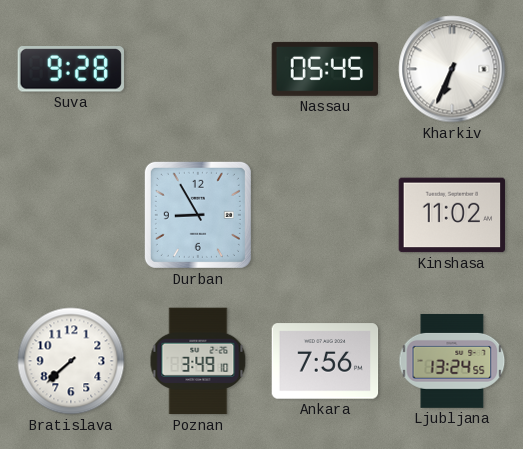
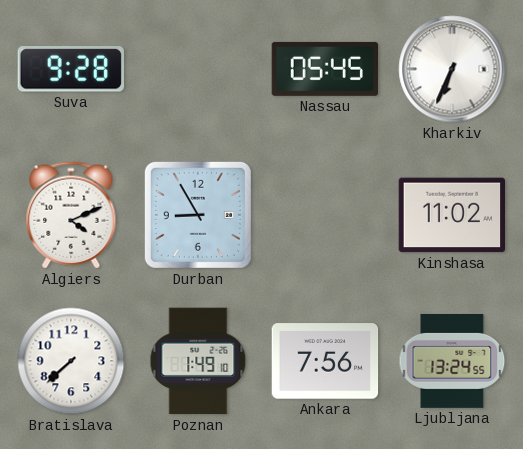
Algiers: none -> 4:11
Poznan: 3:49 -> 1:49
